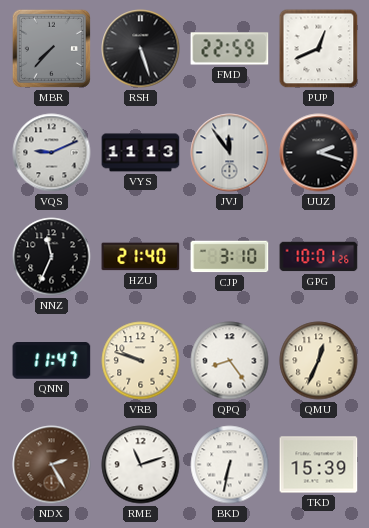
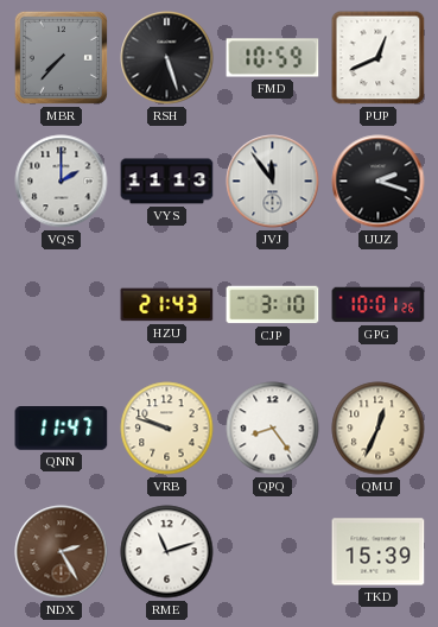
FMD: 22:59 -> 10:59
VQS: 9:11 -> 2:00
NNZ: 11:34 -> none
HZU: 21:40 -> 21:43
BKD: 6:32 -> none
